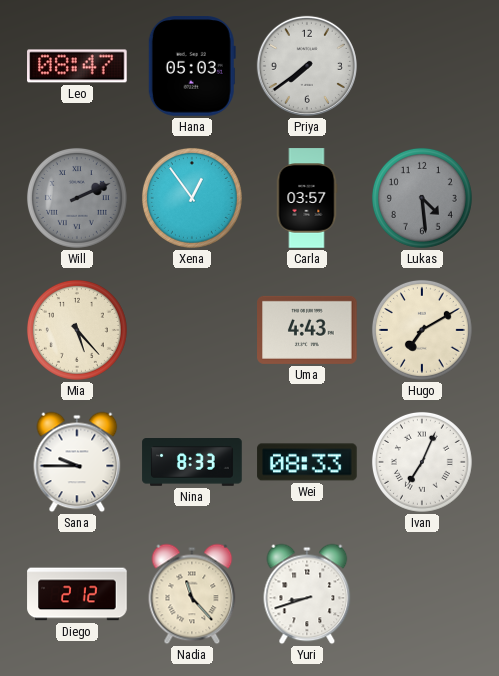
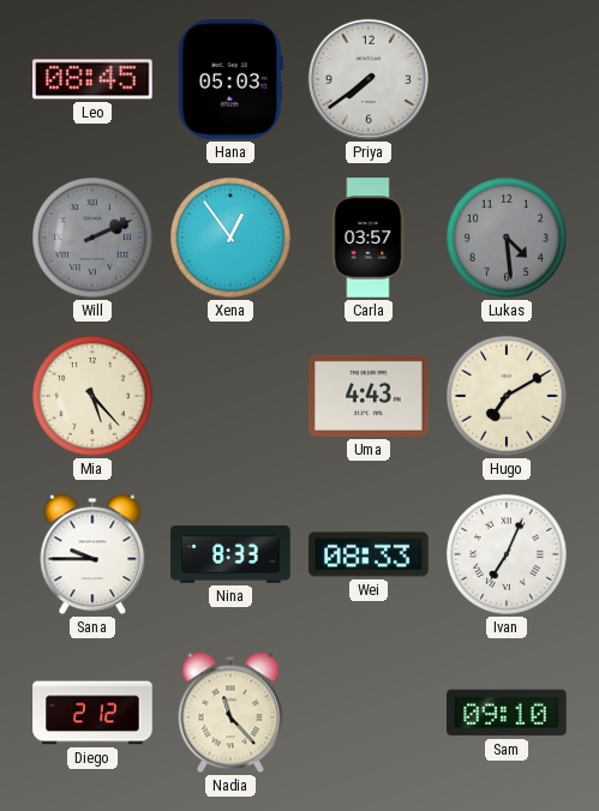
Leo: 08:47 -> 08:45
Yuri: 8:42 -> none
Sam: none -> 09:10
